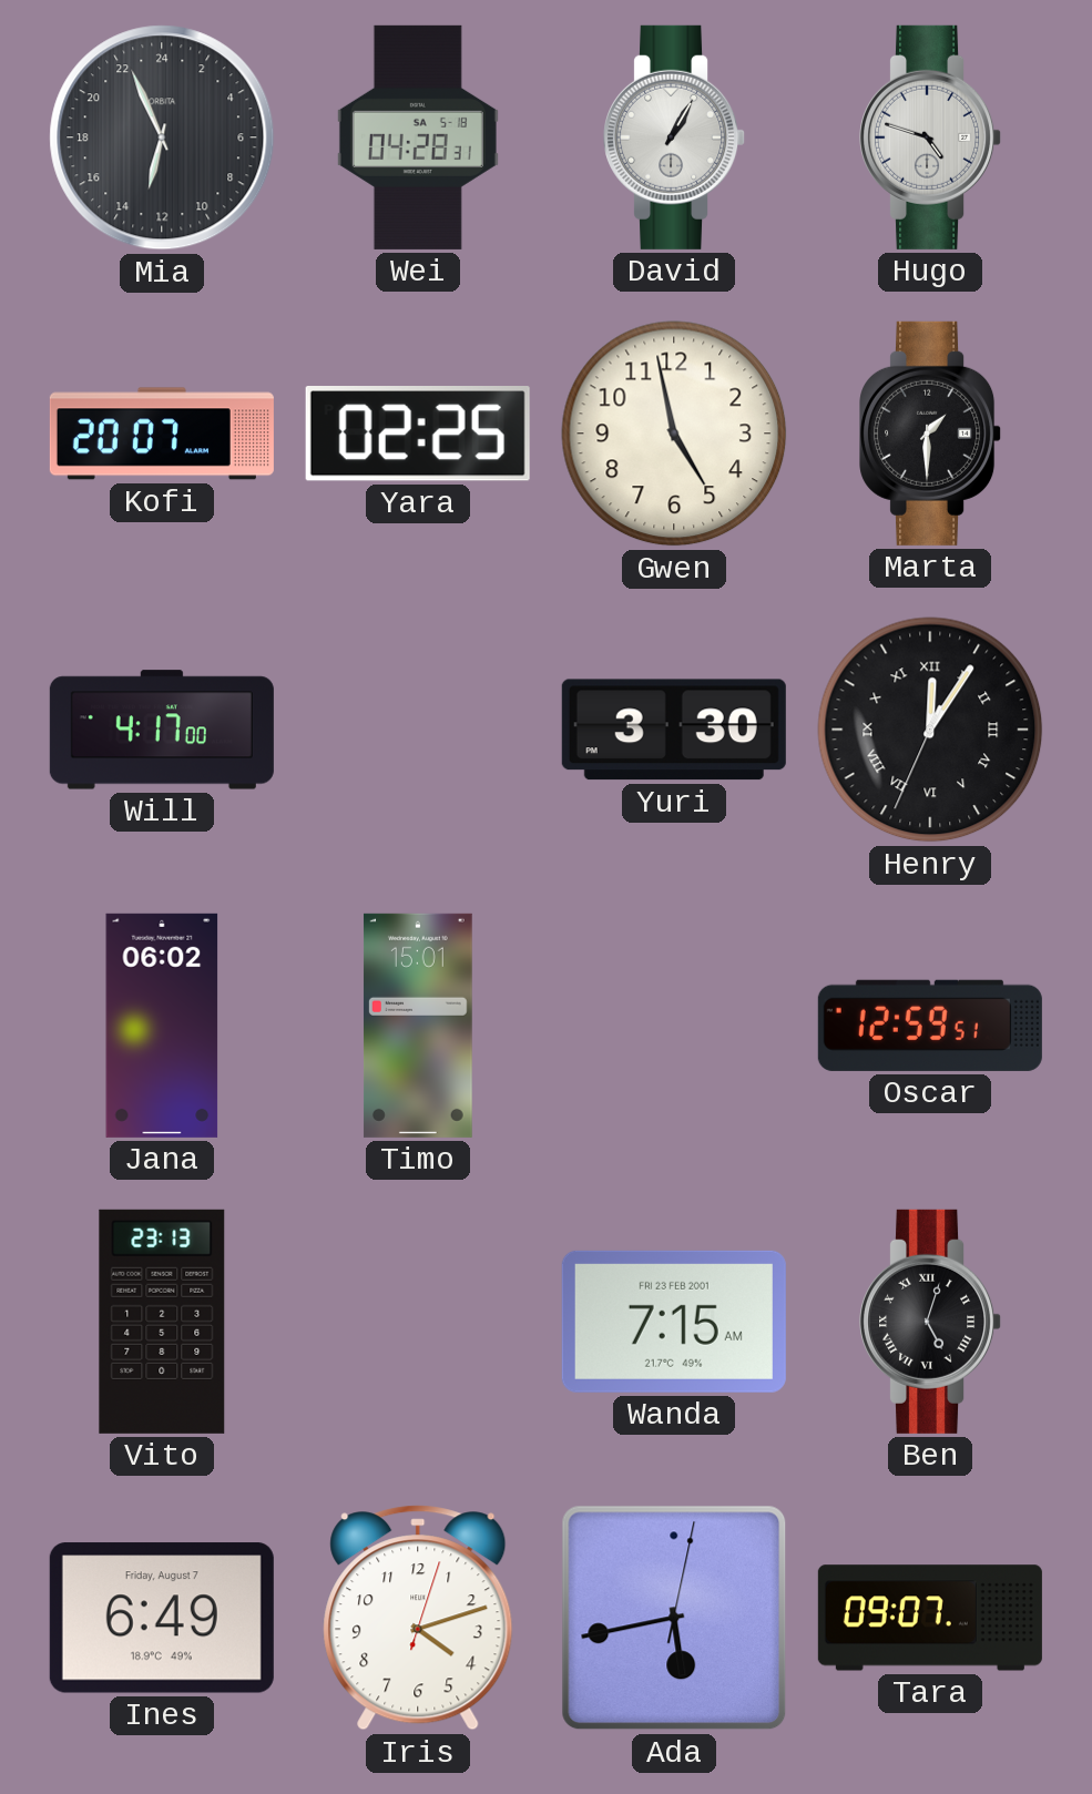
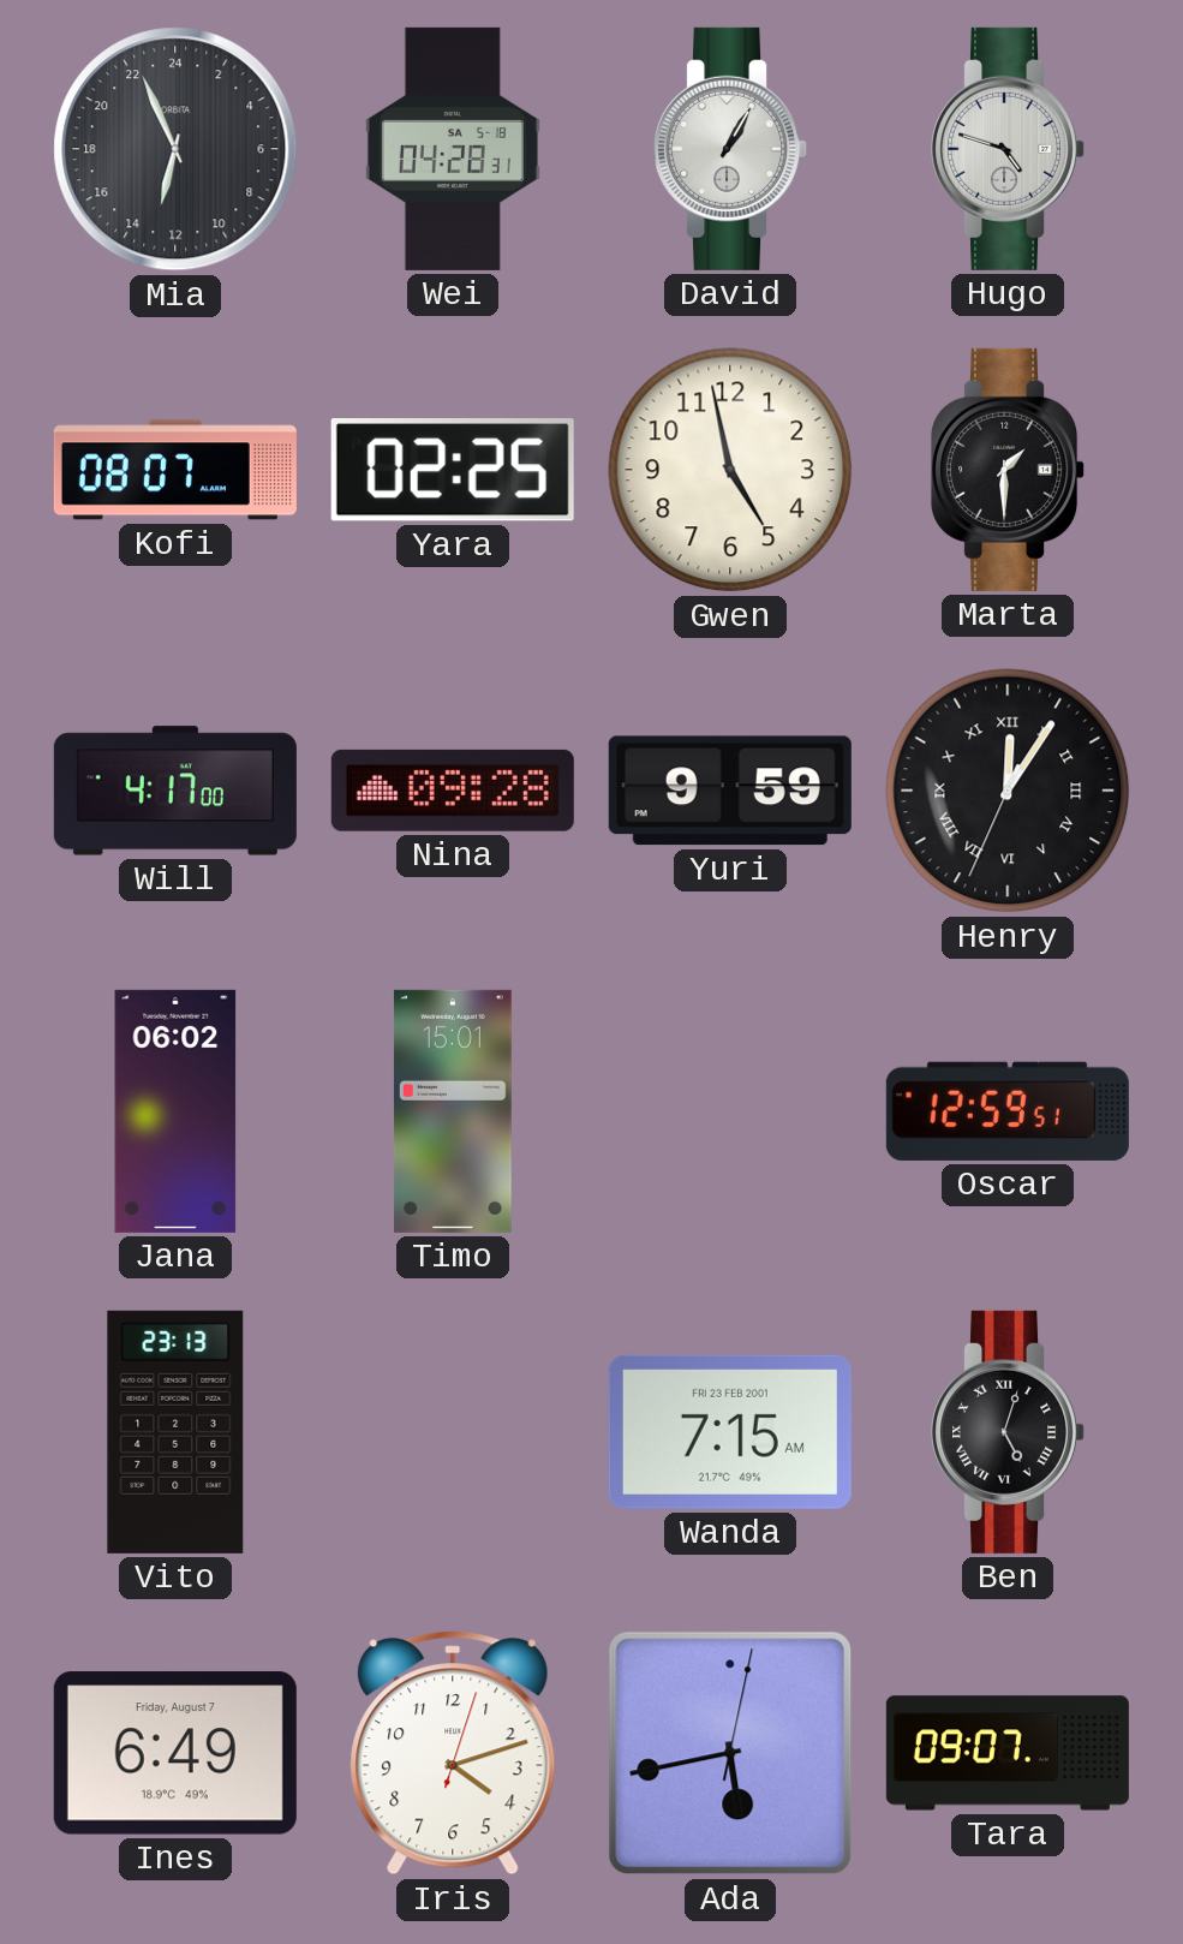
Kofi: 20:07 -> 08:07
Nina: none -> 09:28
Yuri: 3:30 -> 9:59
